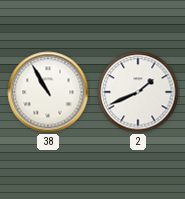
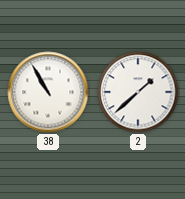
2: 1:41 -> 1:38
